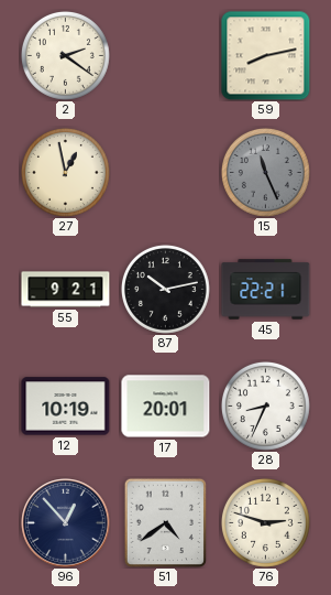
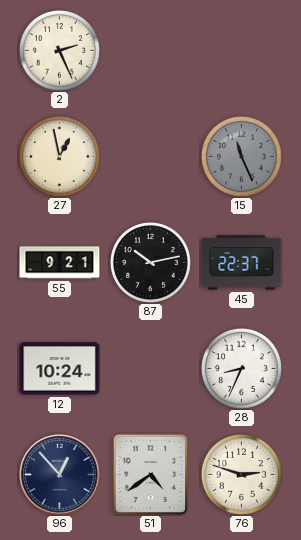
2: 2:21 -> 2:26
59: 8:13 -> none
45: 22:21 -> 22:37
12: 10:19 -> 10:24
17: 20:01 -> none
